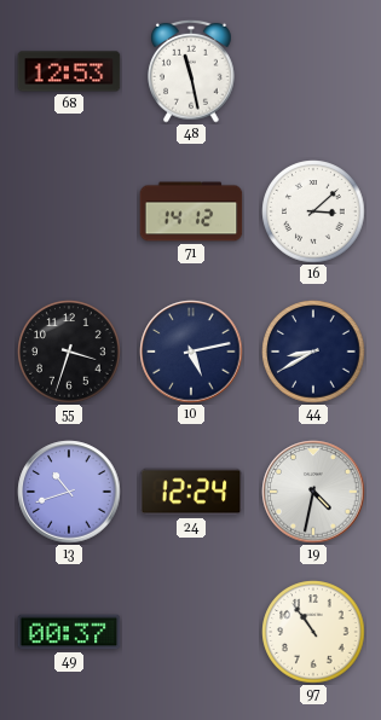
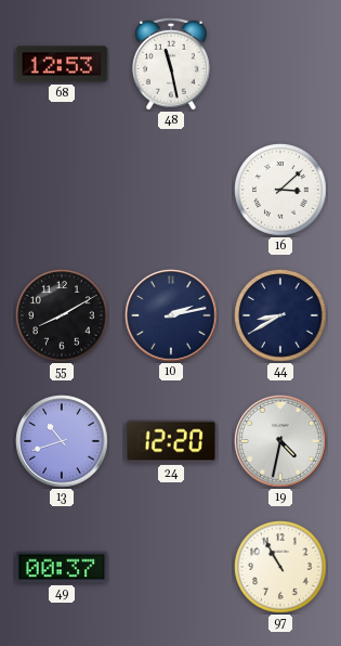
71: 14:12 -> none
55: 3:33 -> 8:10
10: 5:13 -> 2:13
24: 12:24 -> 12:20
97: 10:54 -> 10:55
